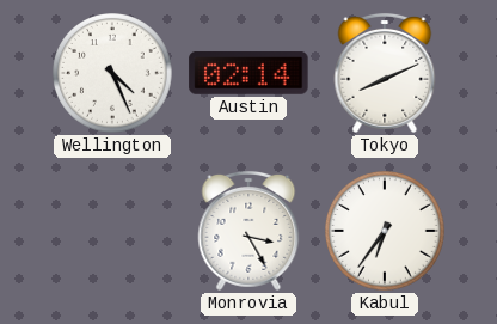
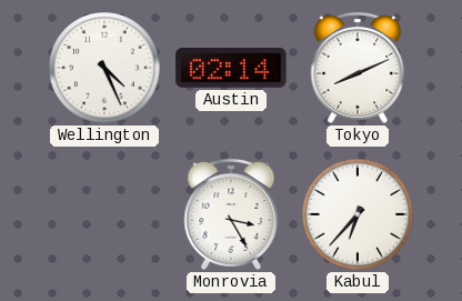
Kabul: 6:36 -> 6:37
